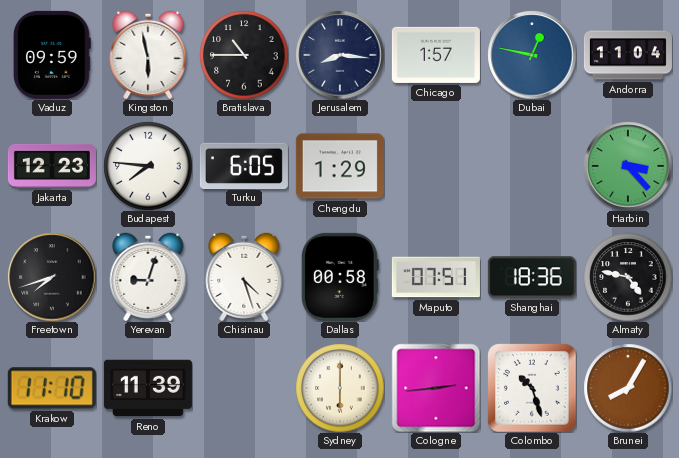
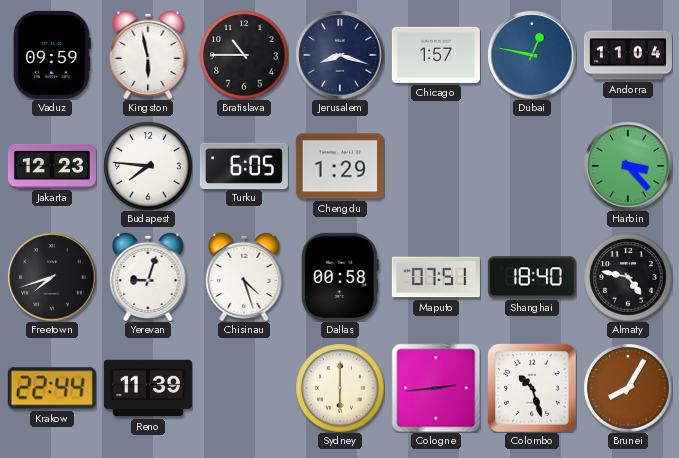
Jerusalem: 8:16 -> 8:18
Shanghai: 18:36 -> 18:40
Krakow: 11:10 -> 22:44
